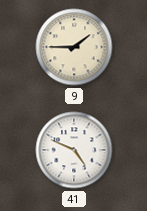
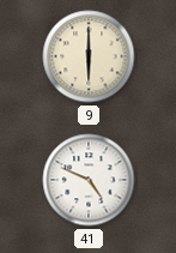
9: 1:45 -> 6:00
